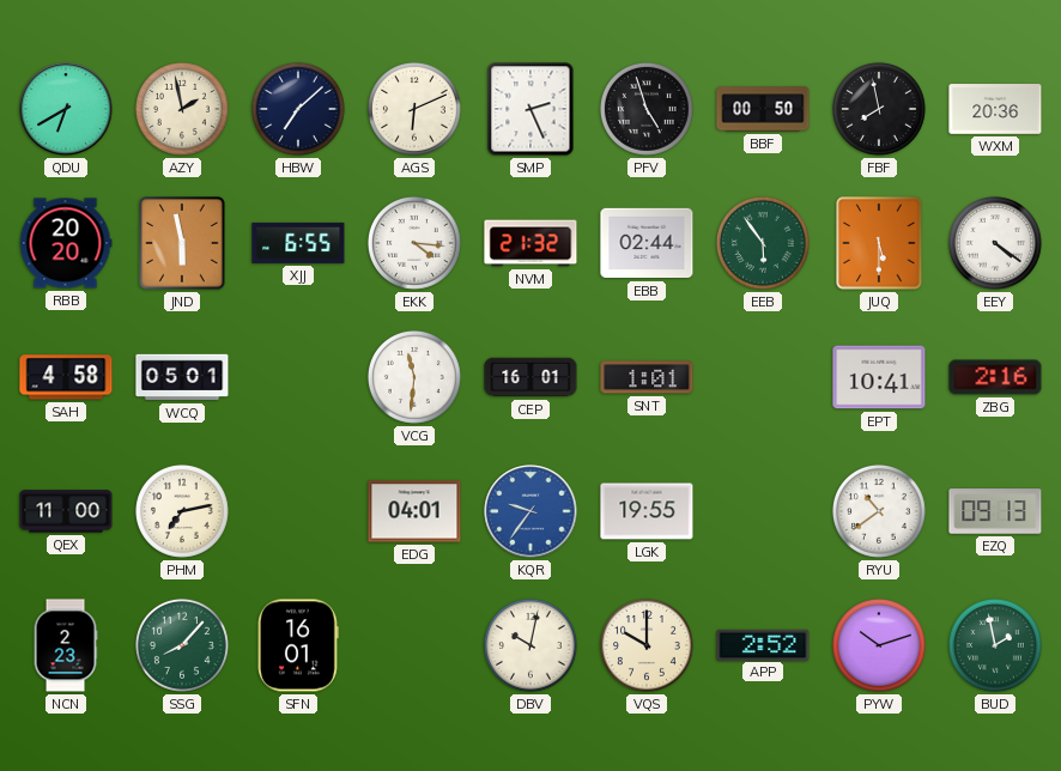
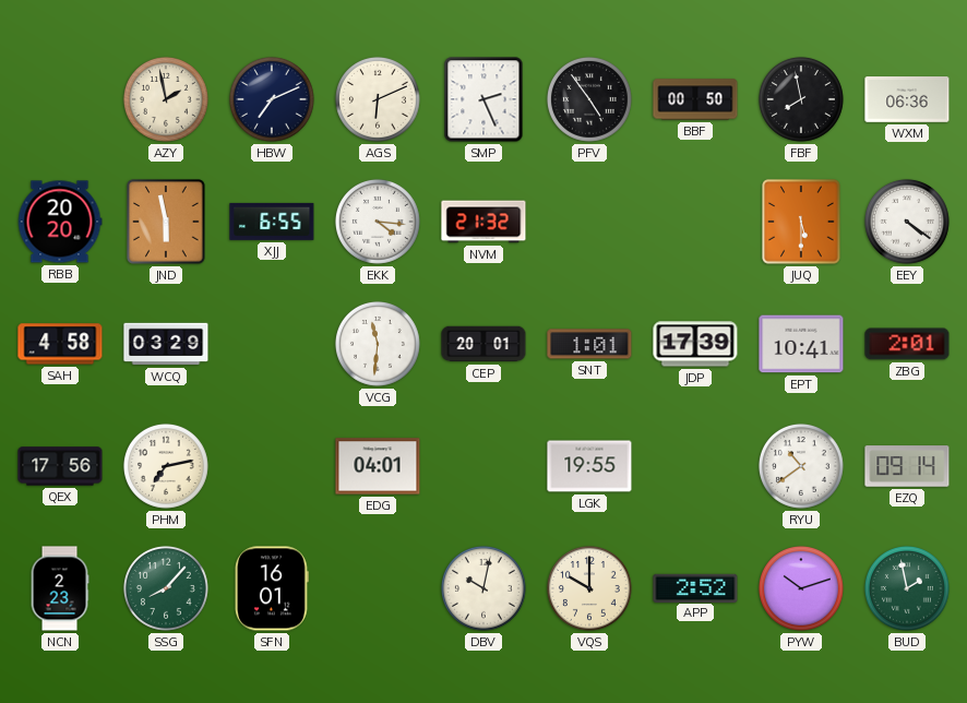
QDU: 6:40 -> none
HBW: 7:08 -> 7:11
PFV: 4:57 -> 4:54
WXM: 20:36 -> 06:36
EBB: 02:44 -> none
EEB: 5:54 -> none
WCQ: 05:01 -> 03:29
CEP: 16:01 -> 20:01
JDP: none -> 17:39
ZBG: 2:16 -> 2:01
QEX: 11:00 -> 17:56
KQR: 9:36 -> none
EZQ: 09:13 -> 09:14
